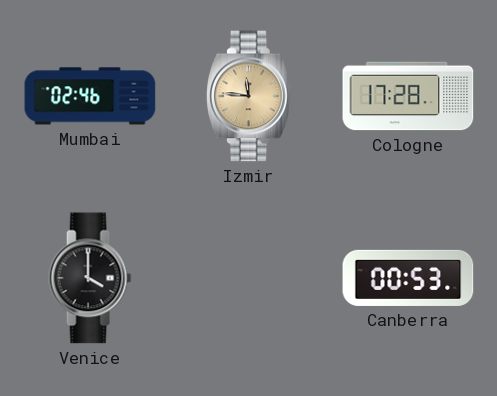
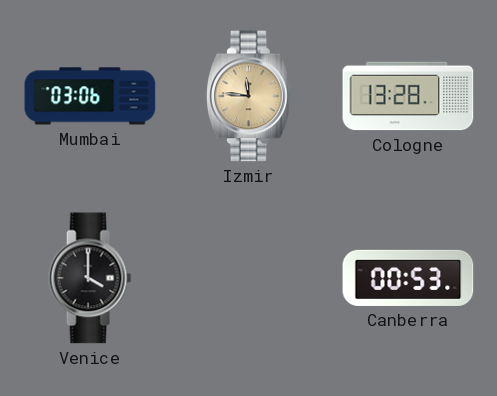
Mumbai: 02:46 -> 03:06
Cologne: 17:28 -> 13:28
